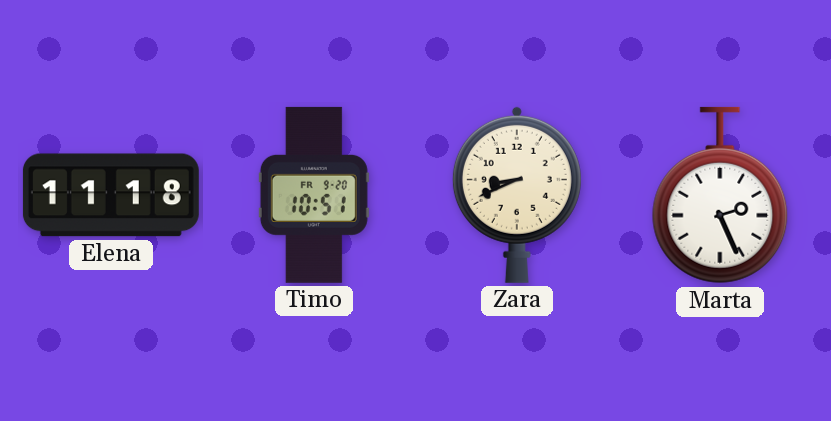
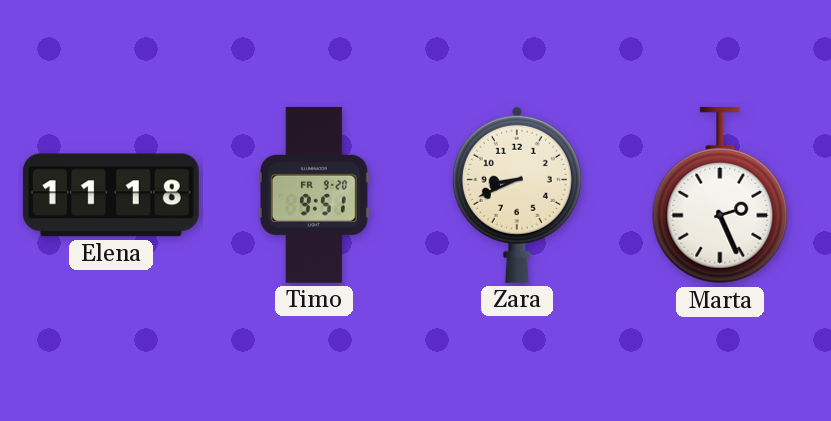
Timo: 10:51 -> 9:51
